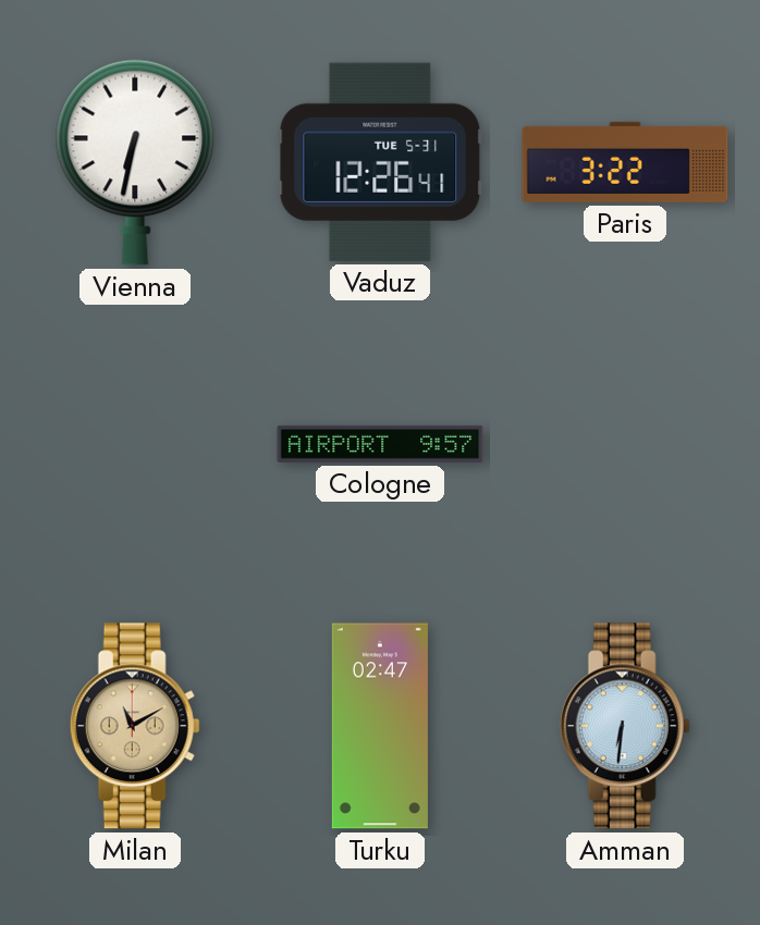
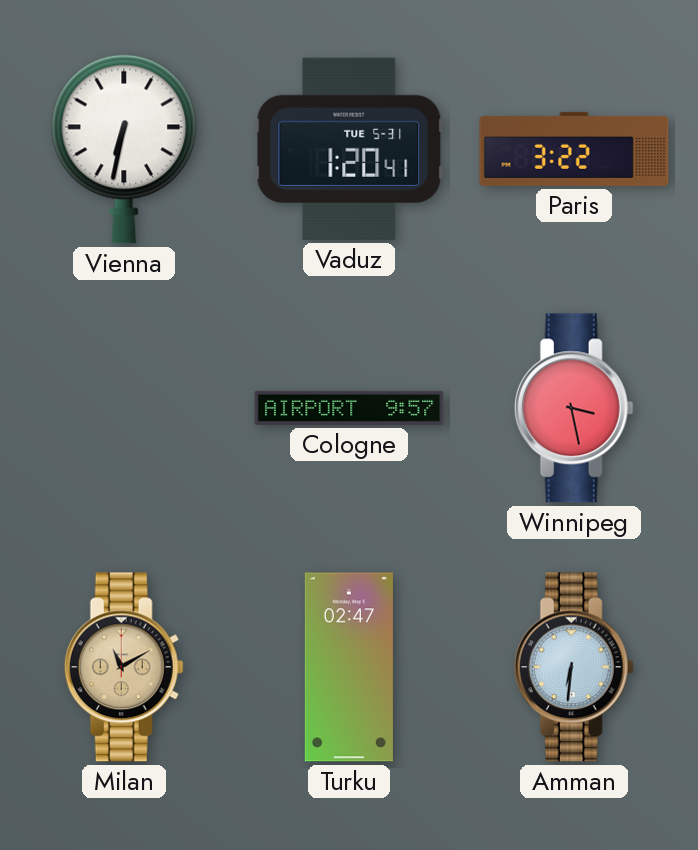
Vaduz: 12:26 -> 1:20
Winnipeg: none -> 3:28
